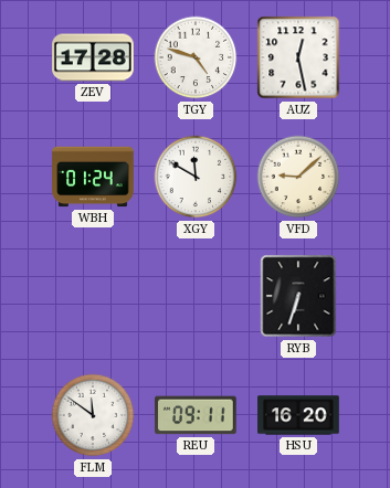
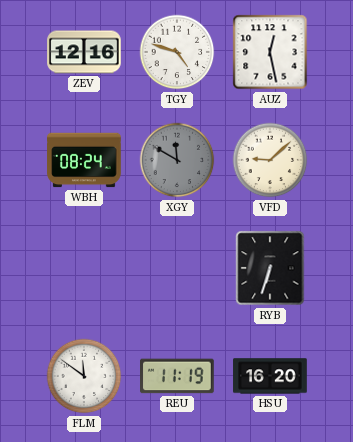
ZEV: 17:28 -> 12:16
WBH: 01:24 -> 08:24
XGY dial: white -> grey
REU: 09:11 -> 11:19
